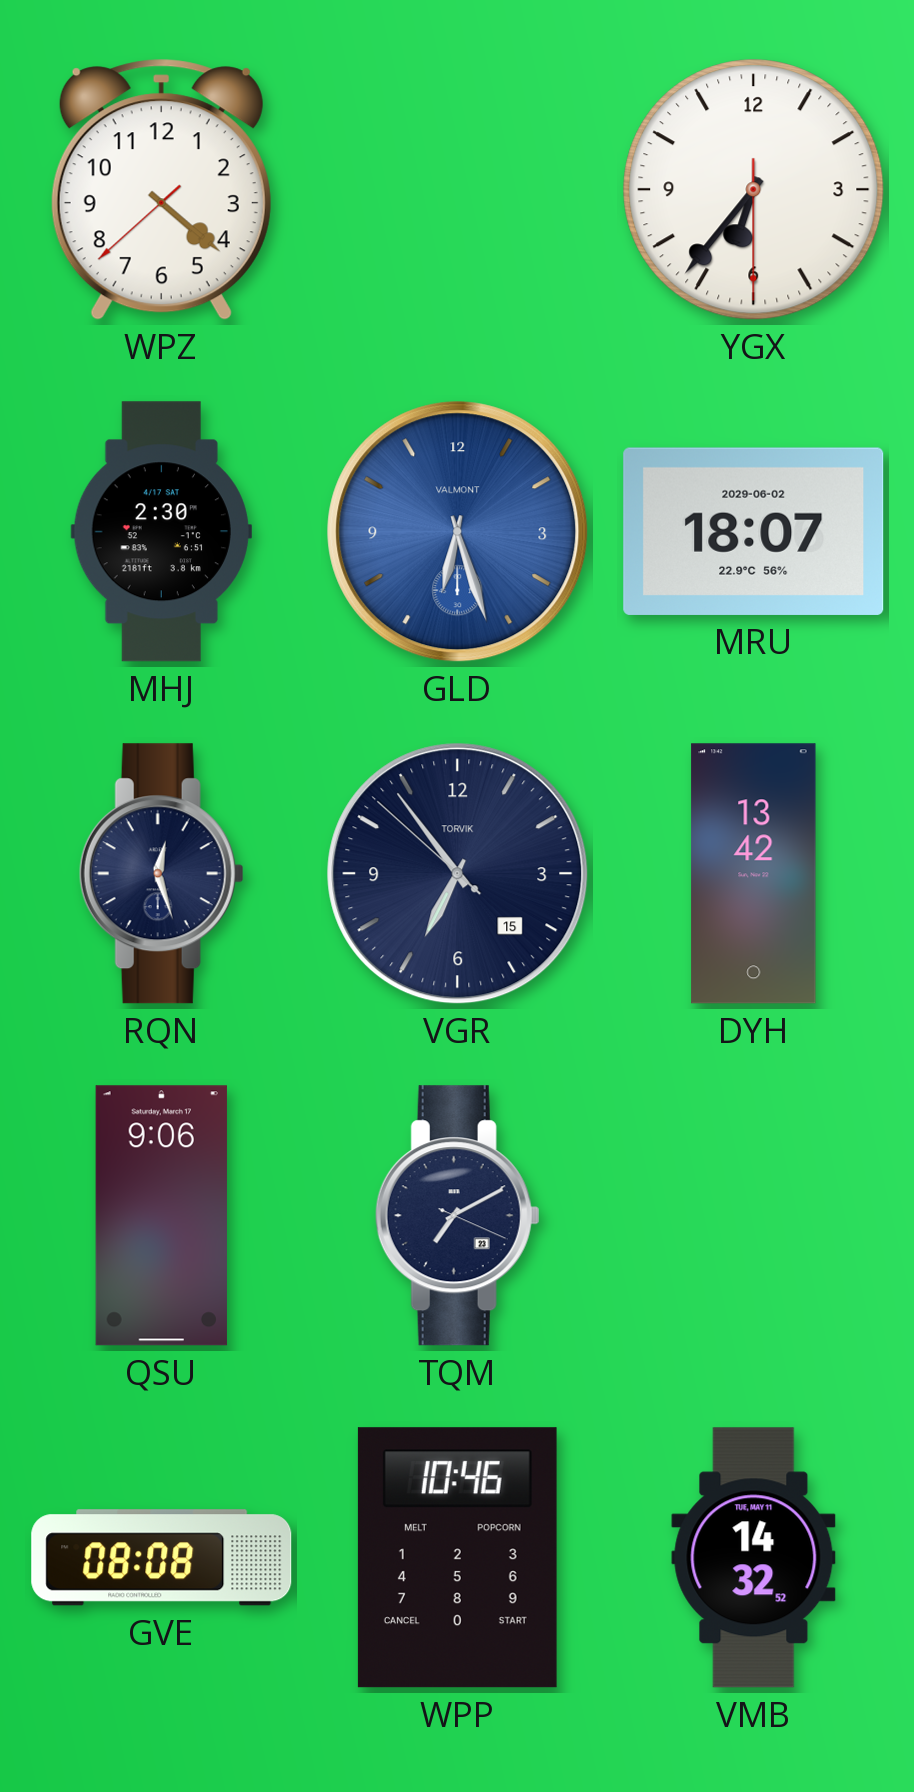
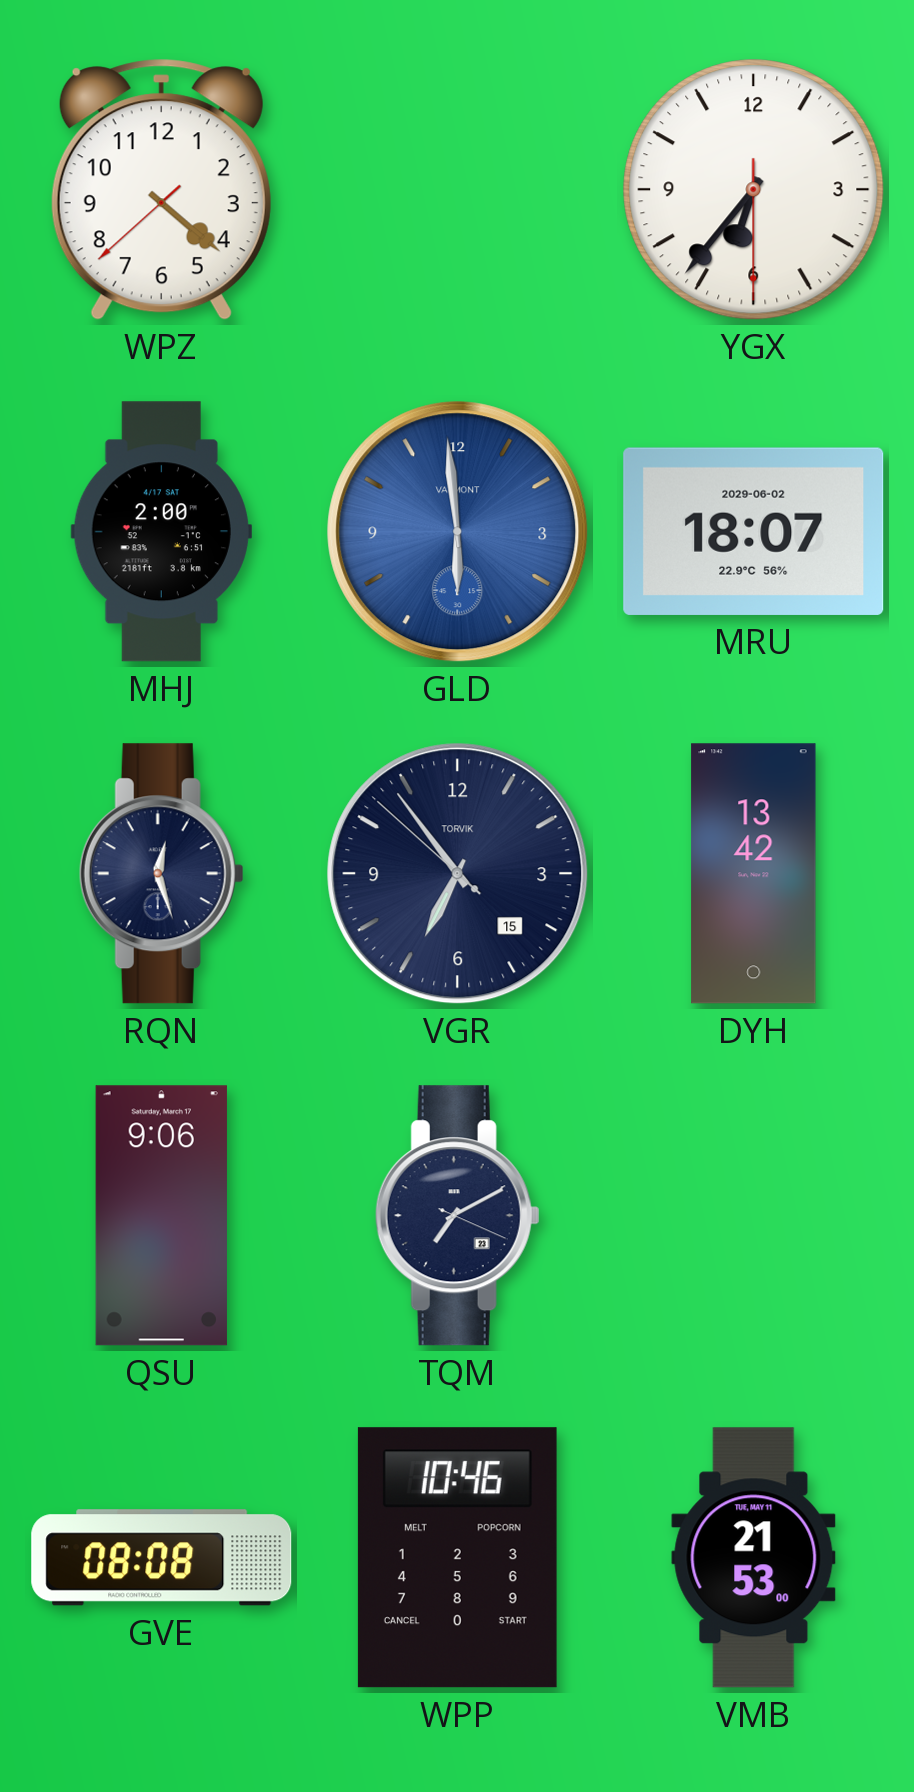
MHJ: 2:30 -> 2:00
GLD: 6:27 -> 5:59
VMB: 14:32 -> 21:53
